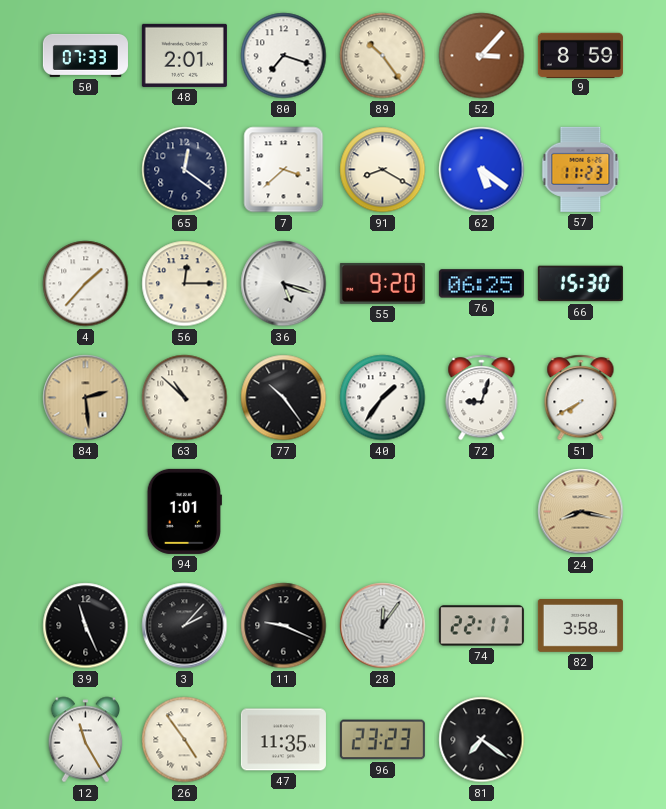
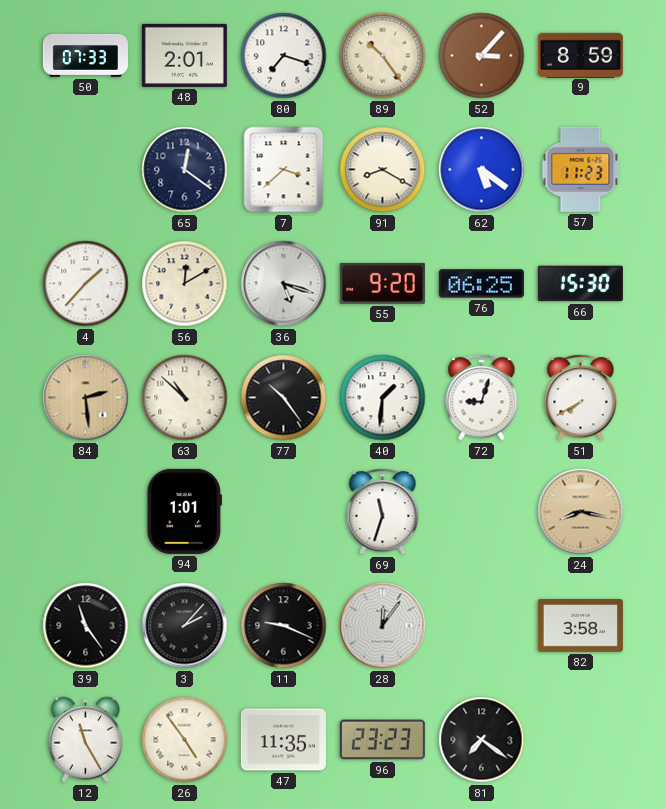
56: 12:15 -> 12:10
40: 1:36 -> 1:31
69: none -> 11:33
39: 11:26 -> 11:24
74: 22:17 -> none
